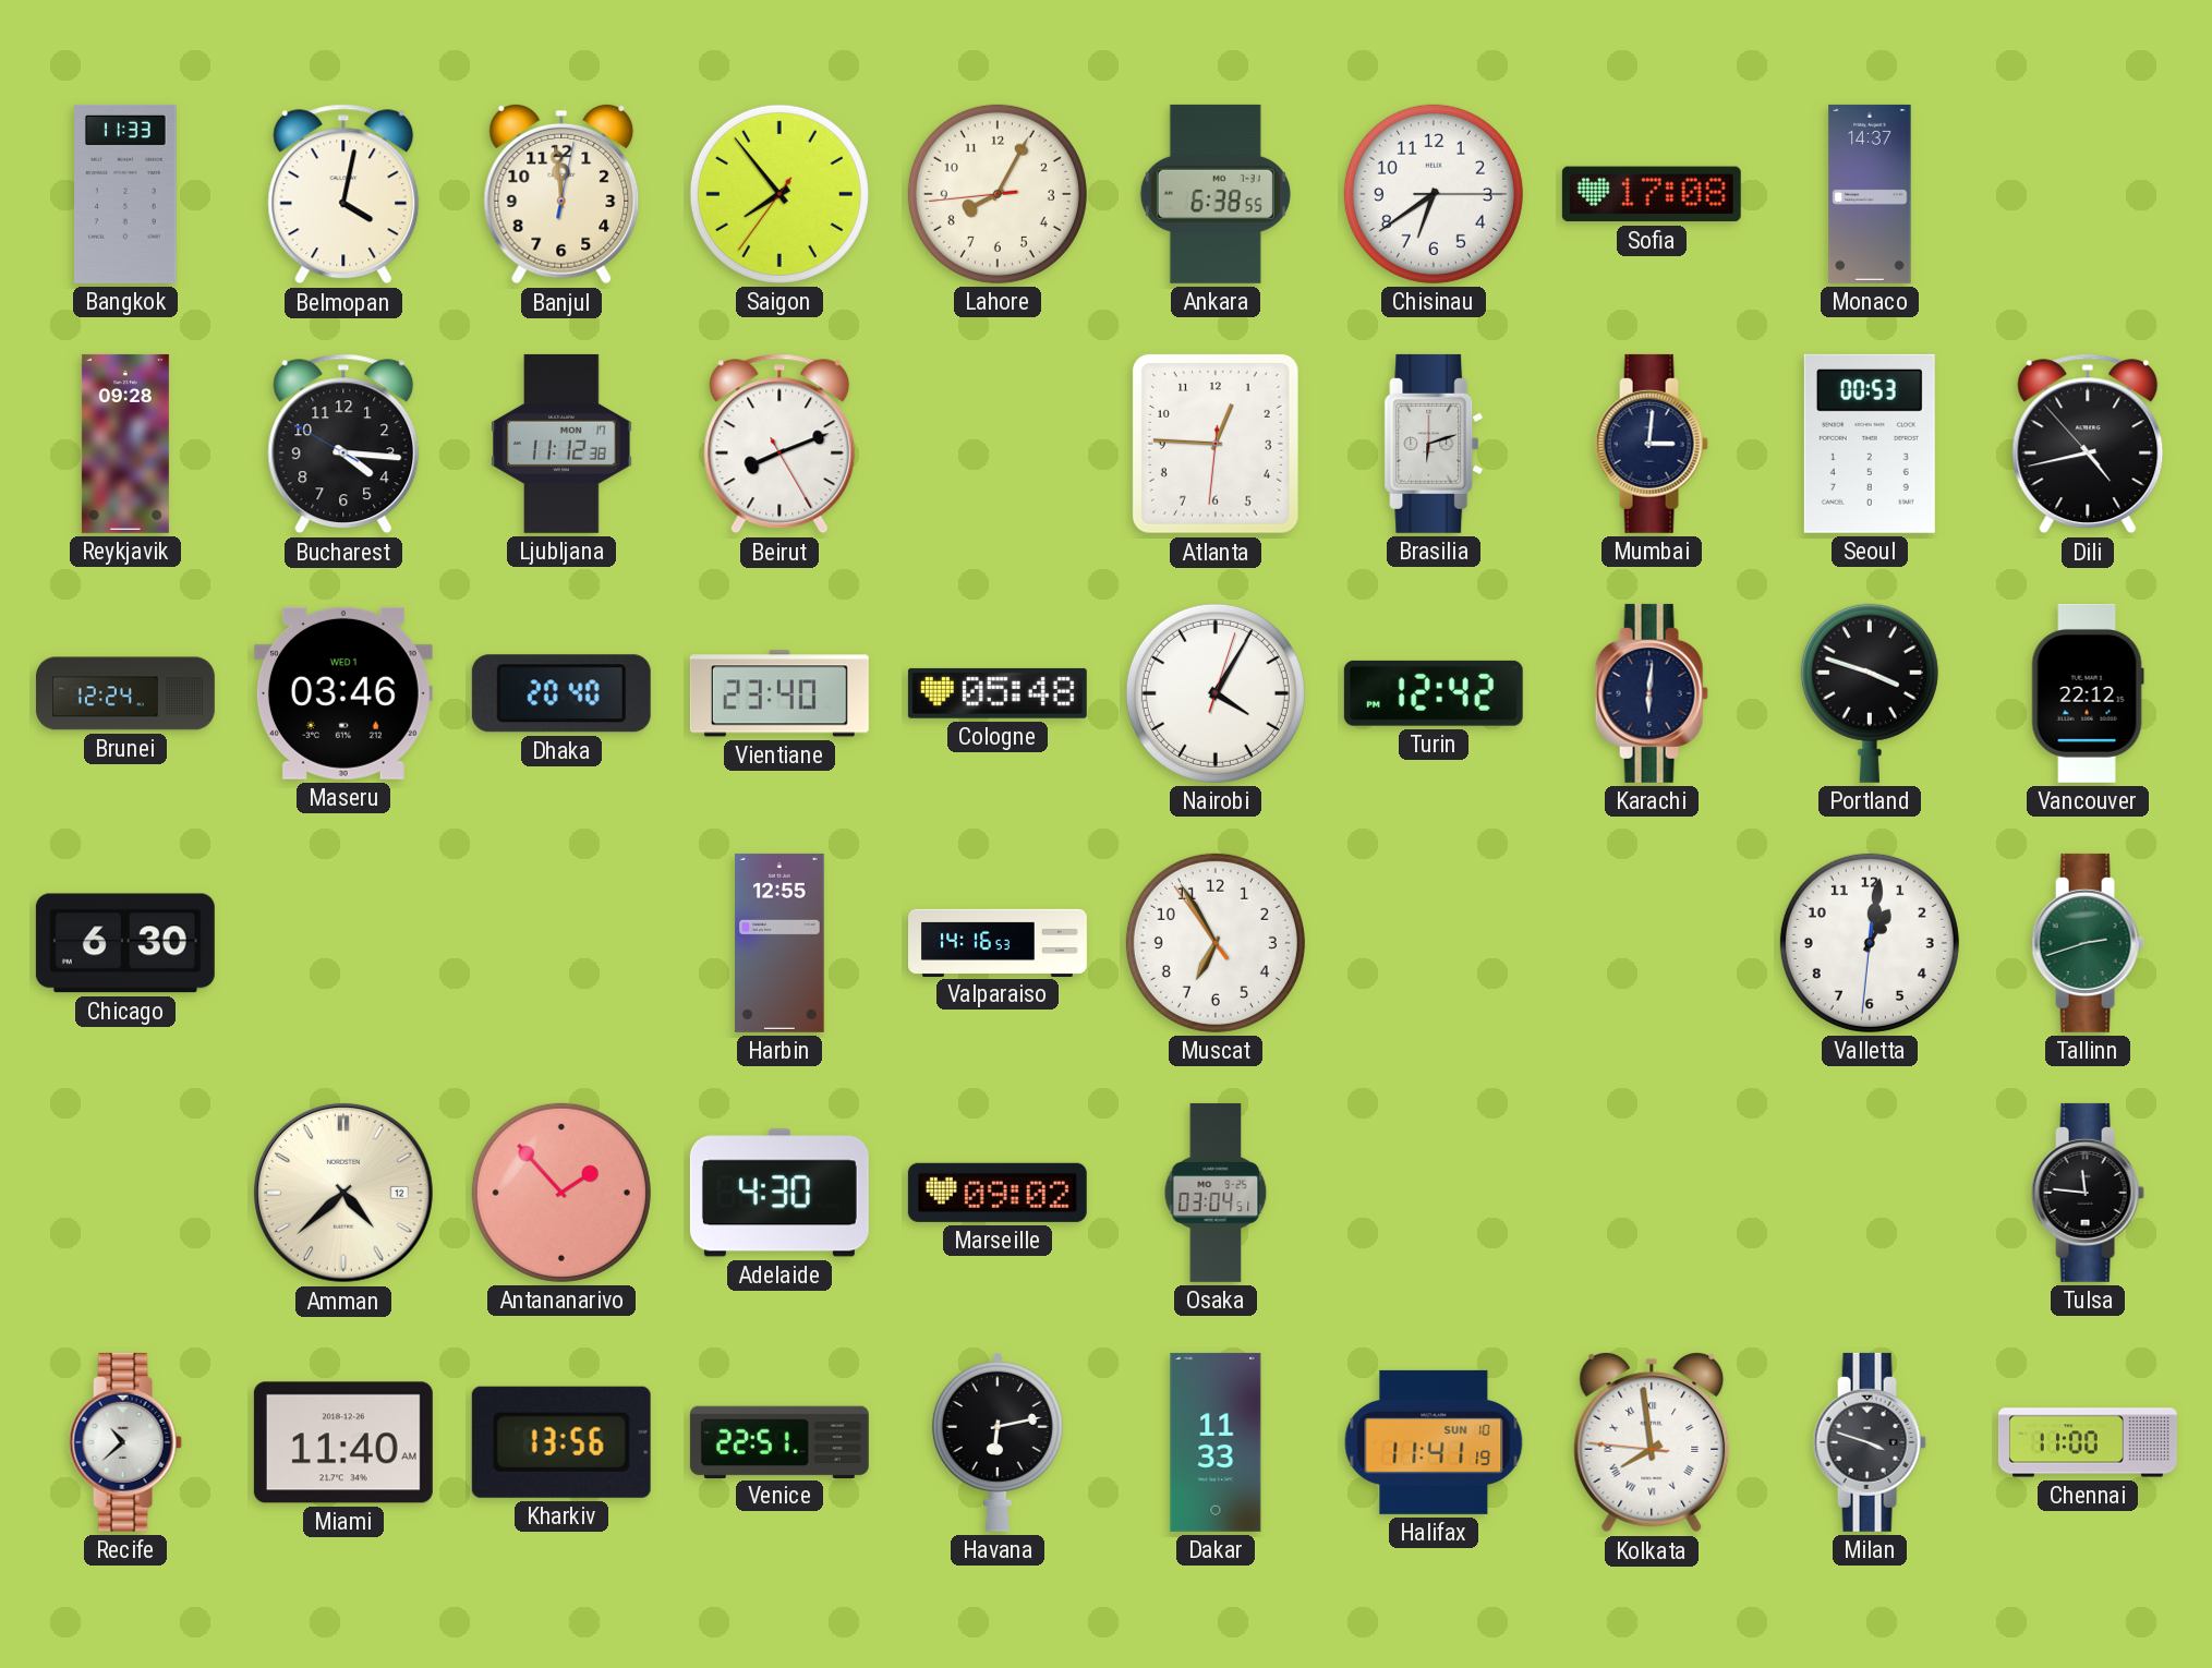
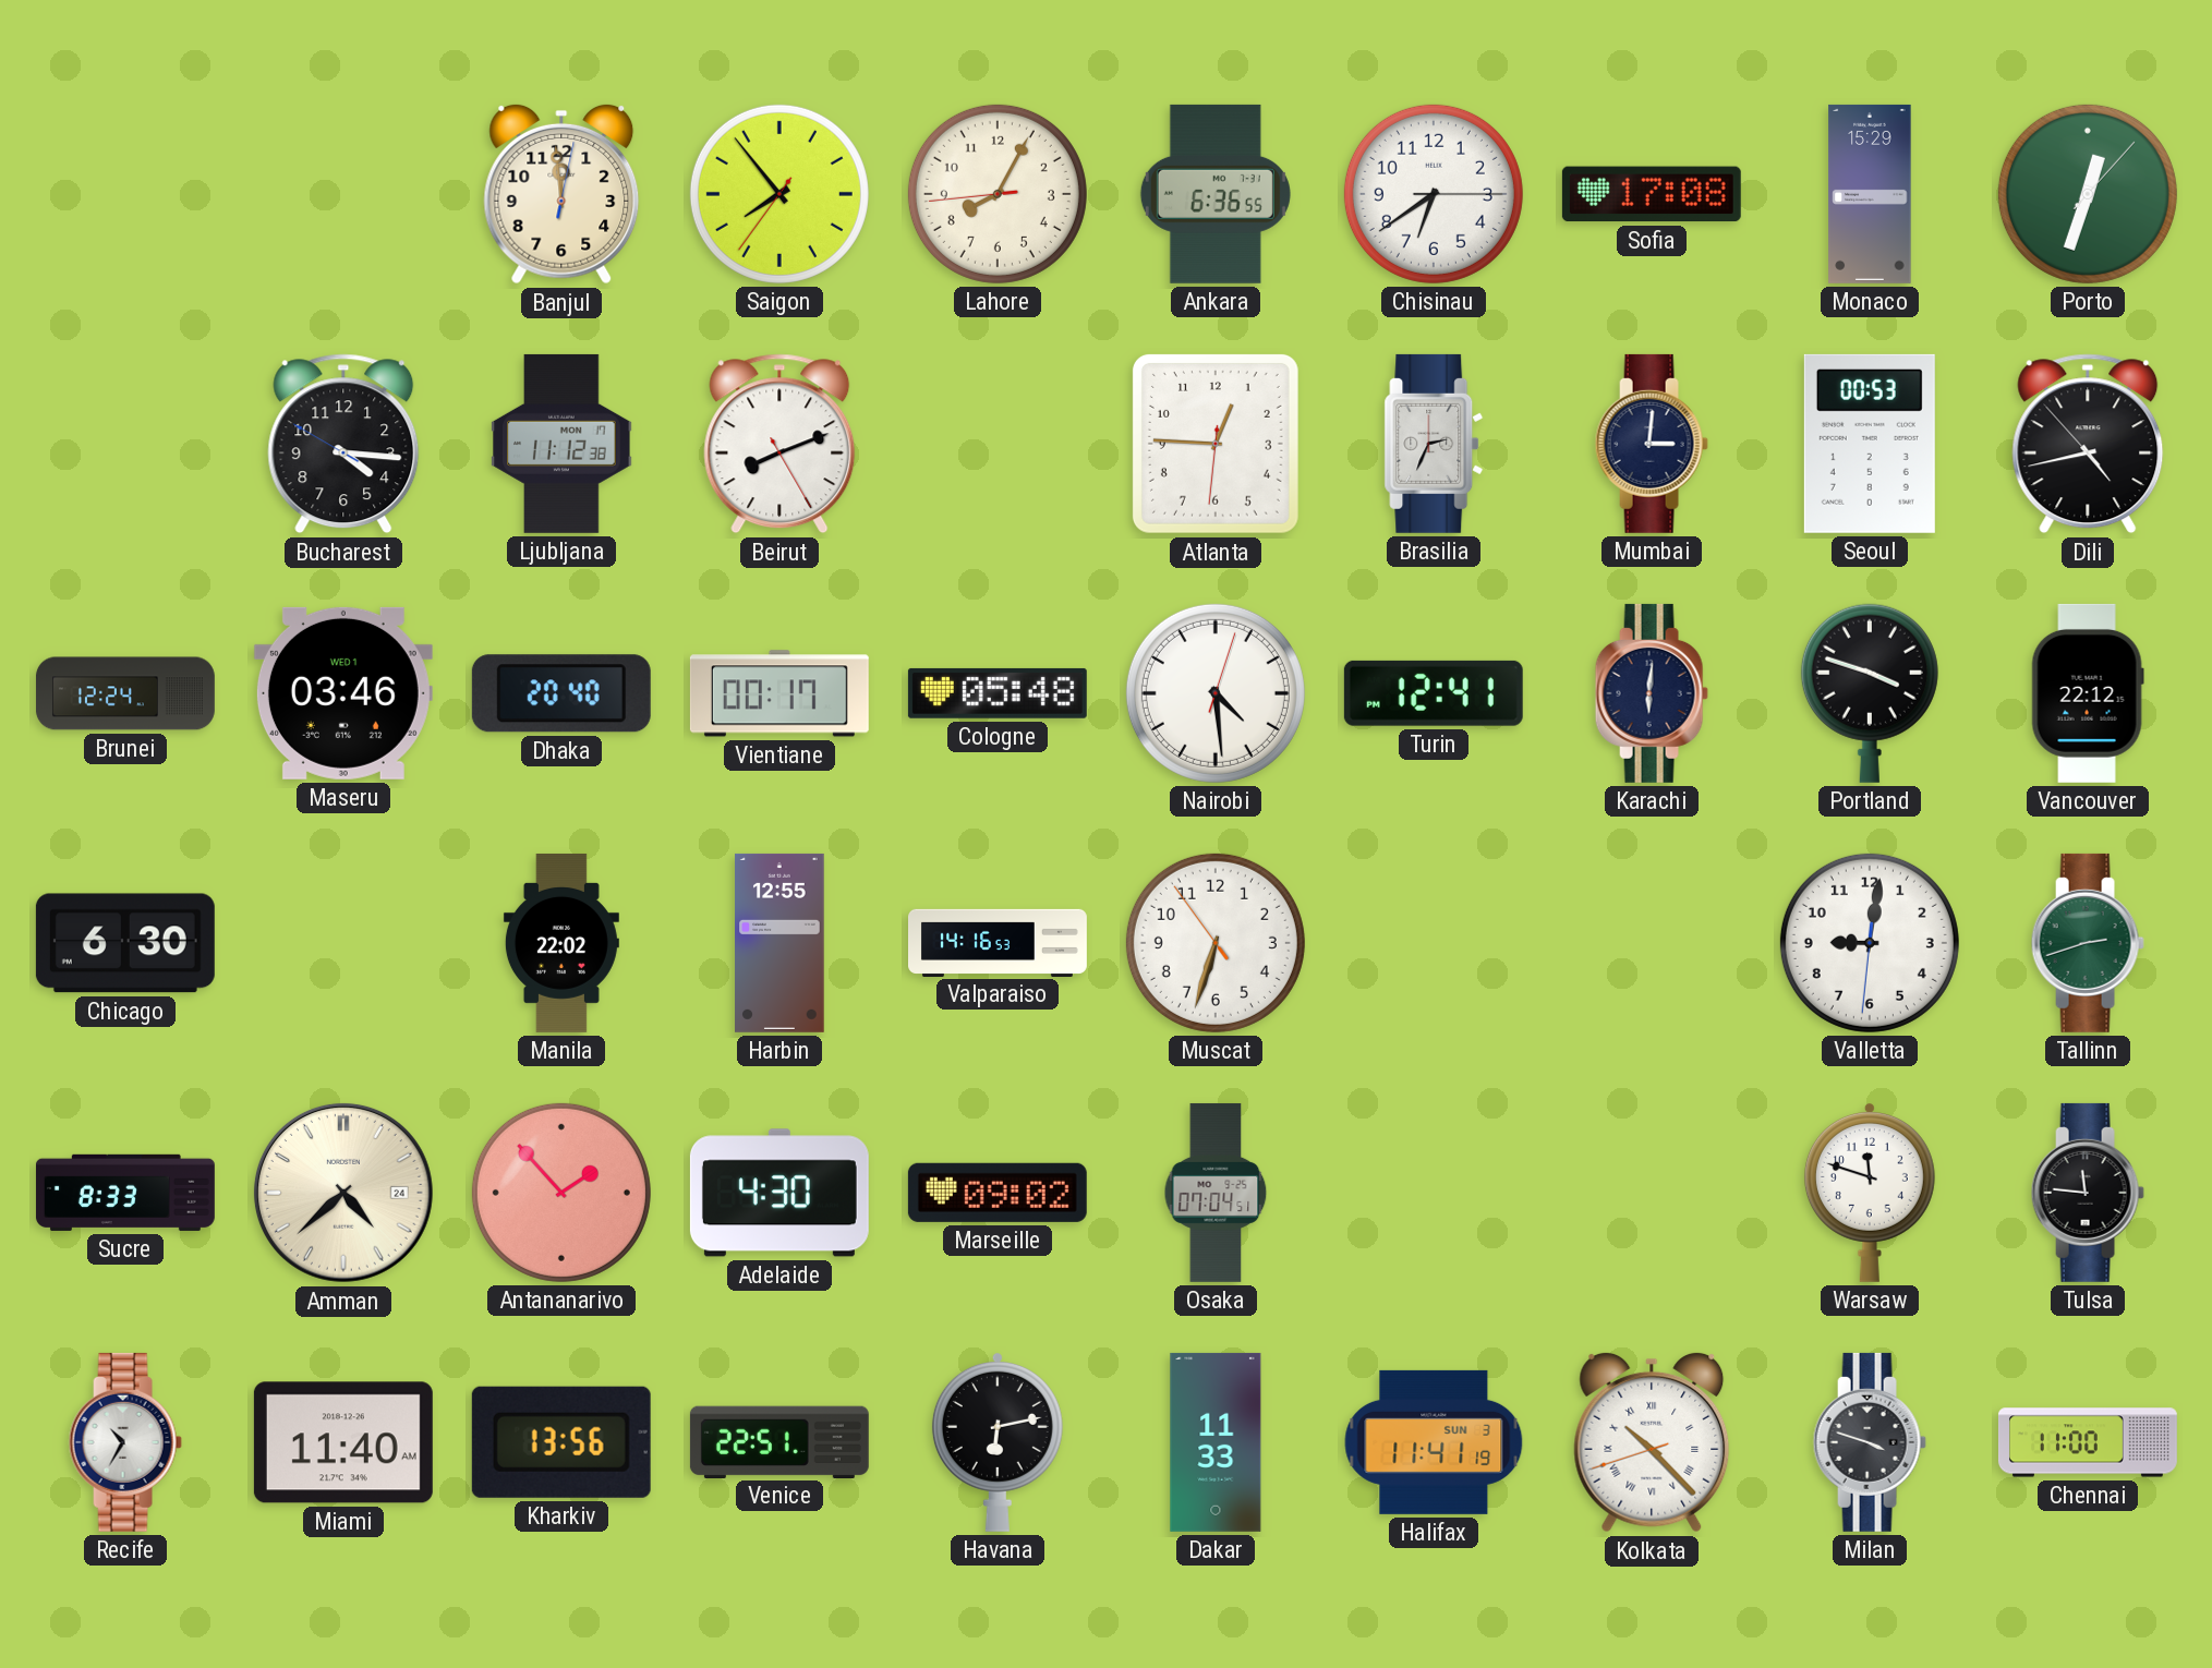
Bangkok: 11:33 -> none
Belmopan: 4:02 -> none
Ankara: 6:38 -> 6:36
Monaco: 14:37 -> 15:29
Porto: none -> 12:33
Reykjavik: 09:28 -> none
Brasilia: 6:12 -> 2:34
Vientiane: 23:40 -> 00:17
Nairobi: 4:05 -> 4:29
Turin: 12:42 -> 12:41
Manila: none -> 22:02
Muscat: 6:54 -> 6:32
Valletta: 1:01 -> 9:01
Sucre: none -> 8:33
Amman date: 12 -> 24
Osaka: 03:04 -> 07:04
Warsaw: none -> 11:48
Recife: 10:38 -> 10:35
Halifax date: SUN 10 -> SUN 3
Kolkata: 7:58 -> 10:22
